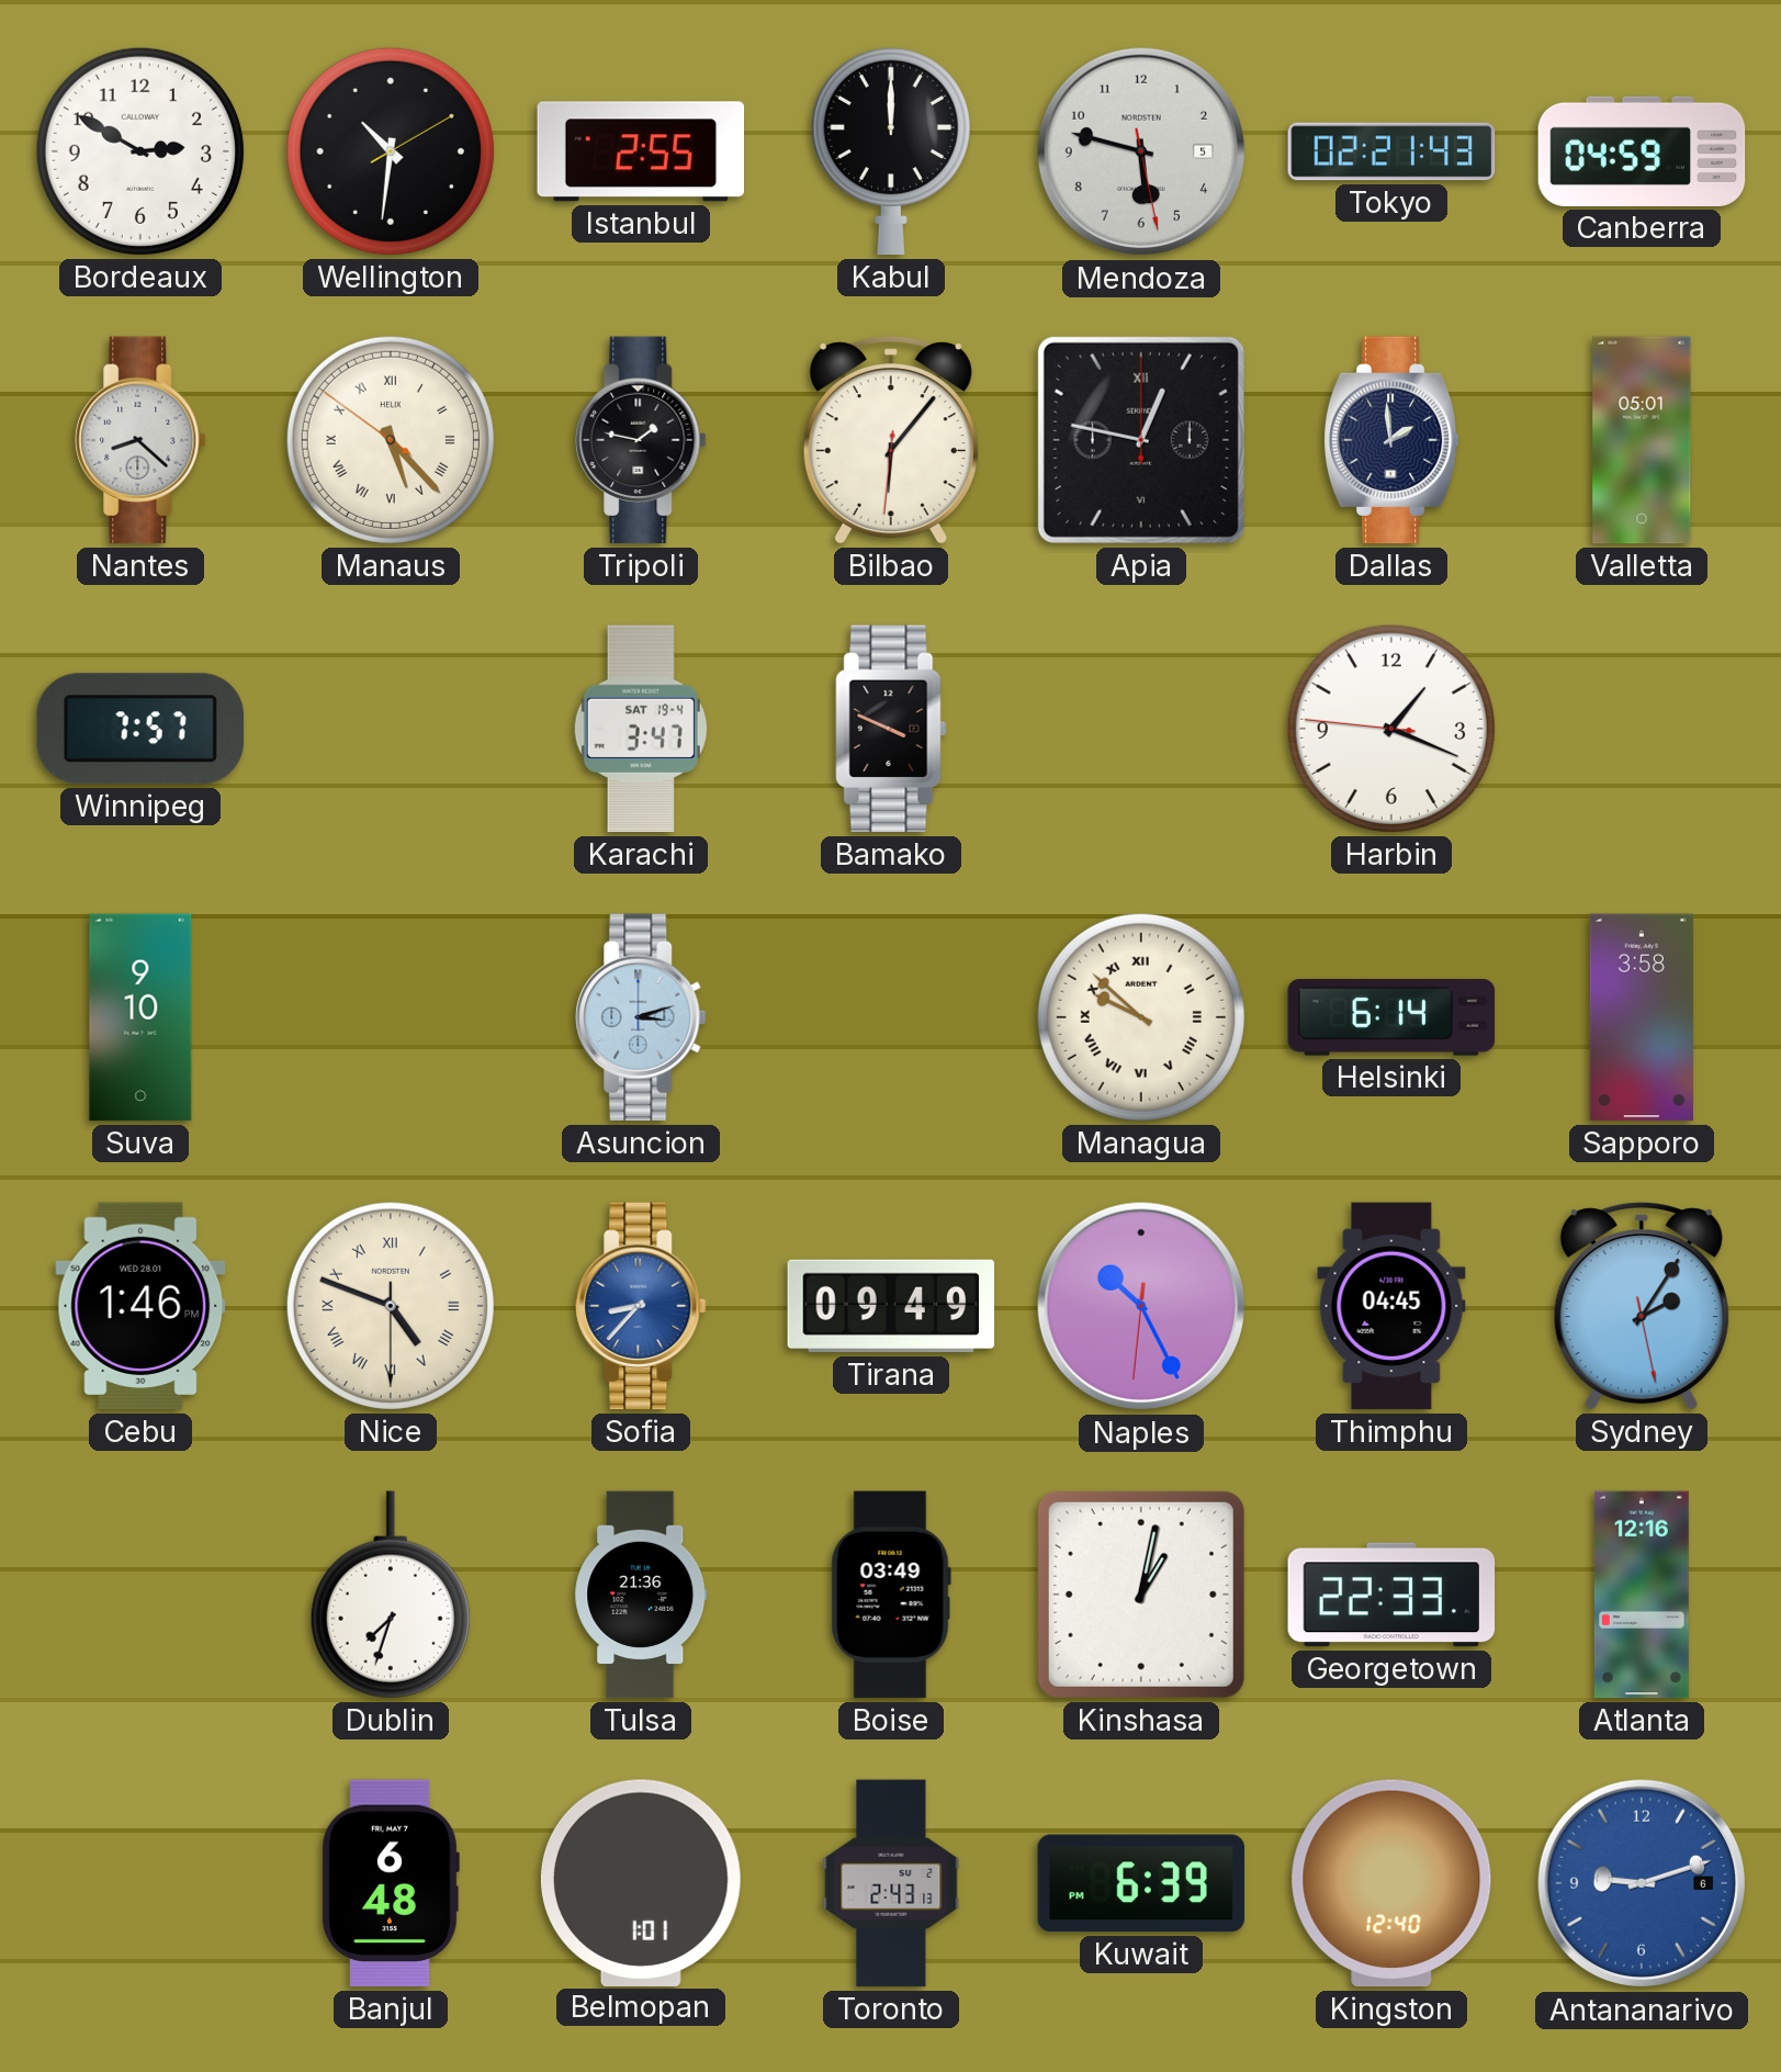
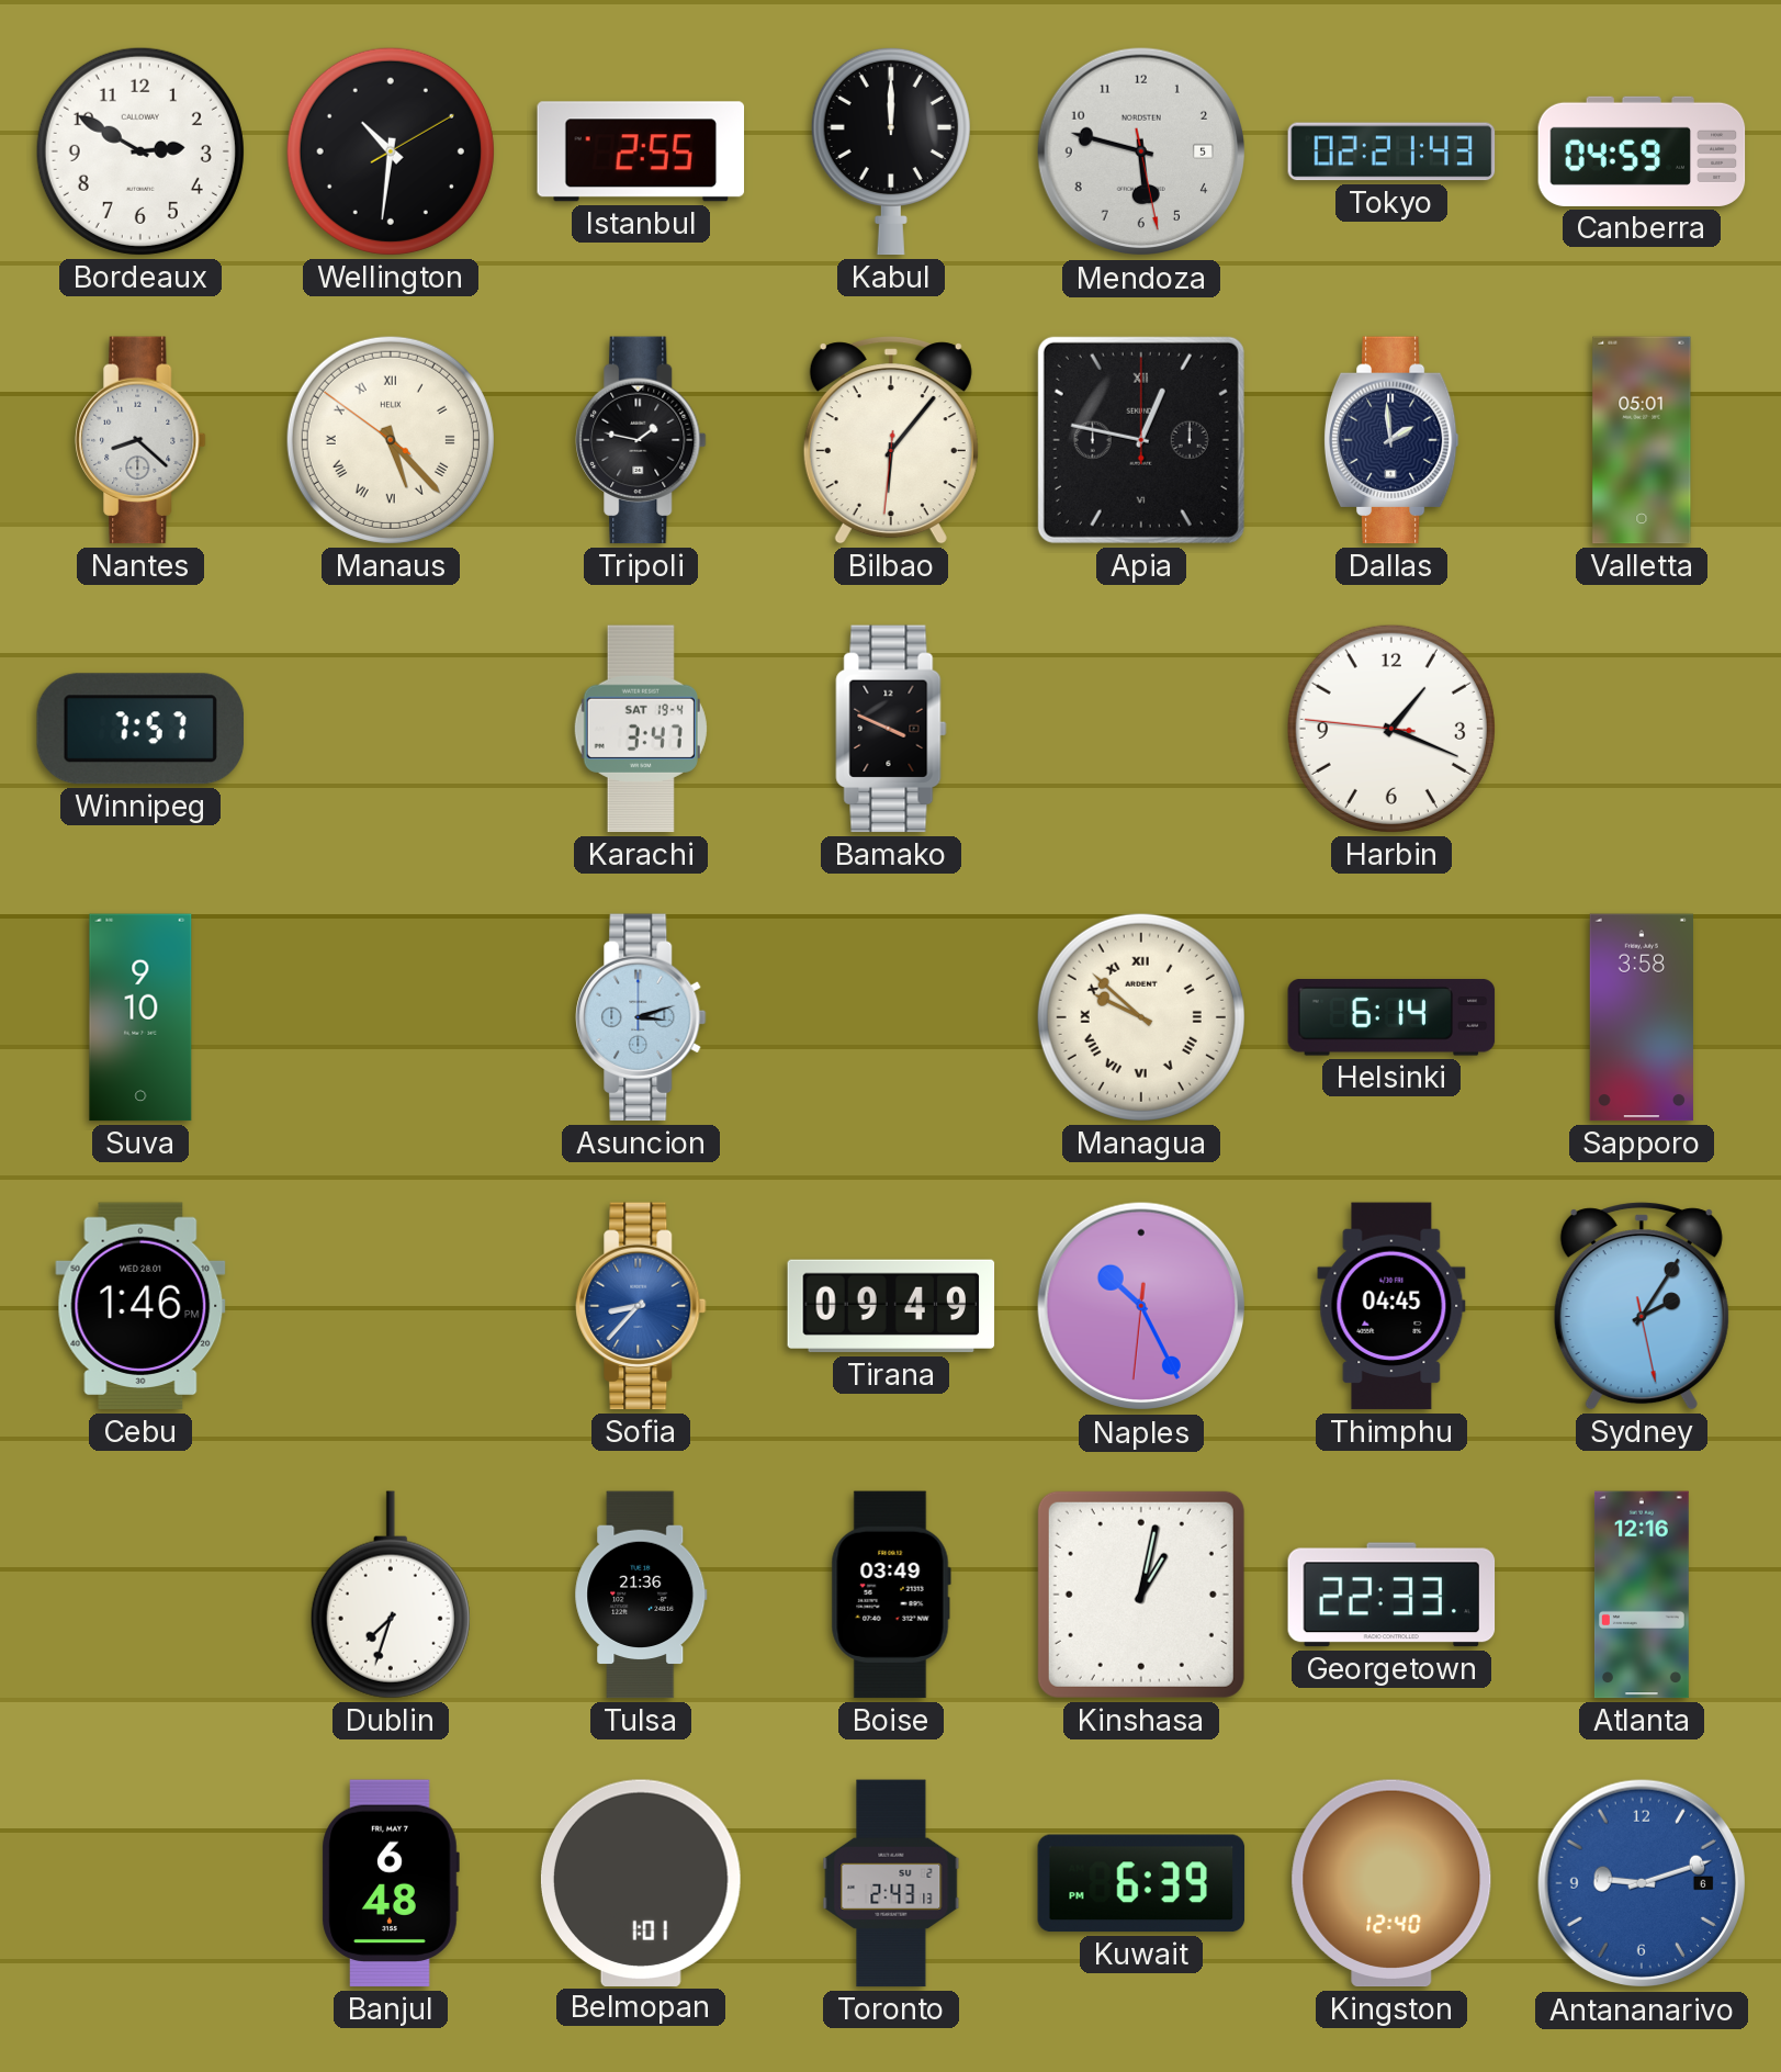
Nice: 4:48 -> none
